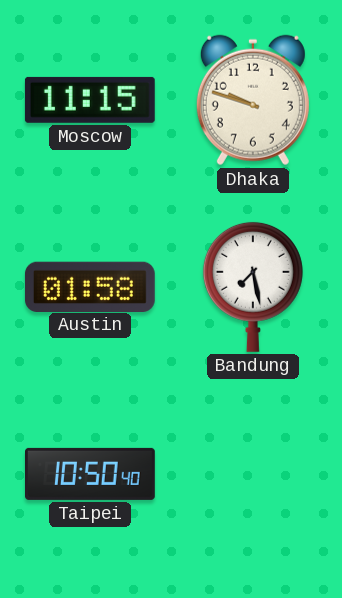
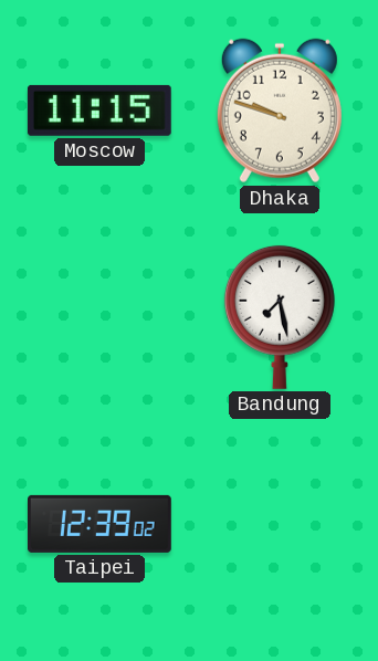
Austin: 01:58 -> none
Taipei: 10:50 -> 12:39
